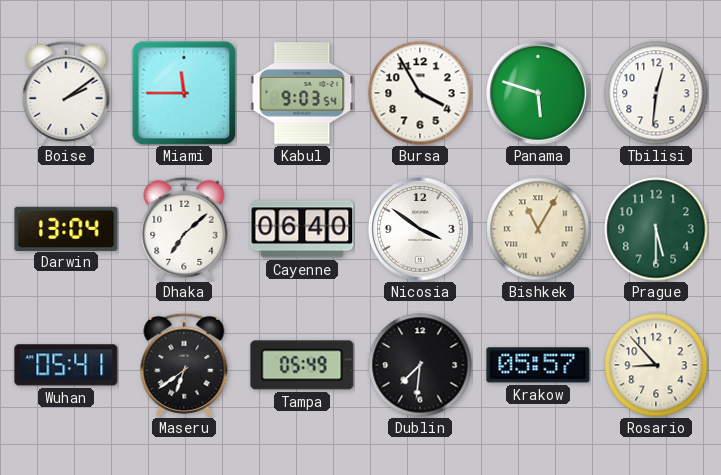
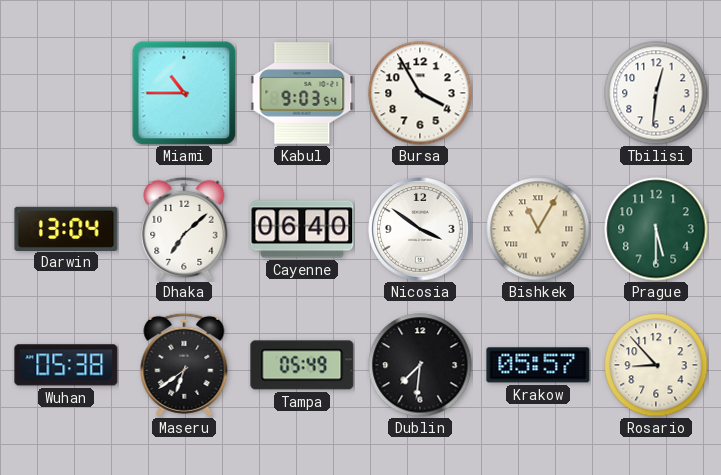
Boise: 2:09 -> none
Miami: 11:45 -> 10:45
Panama: 5:48 -> none
Wuhan: 05:41 -> 05:38
